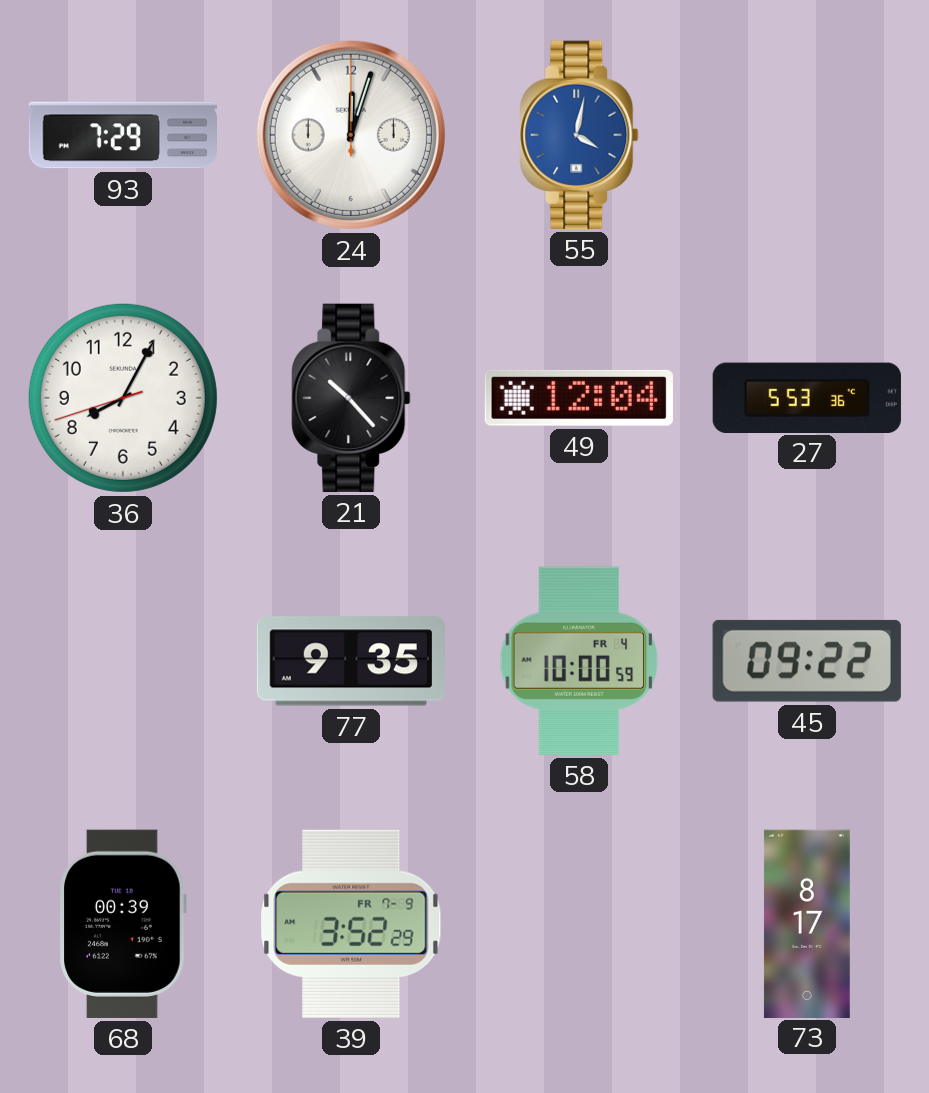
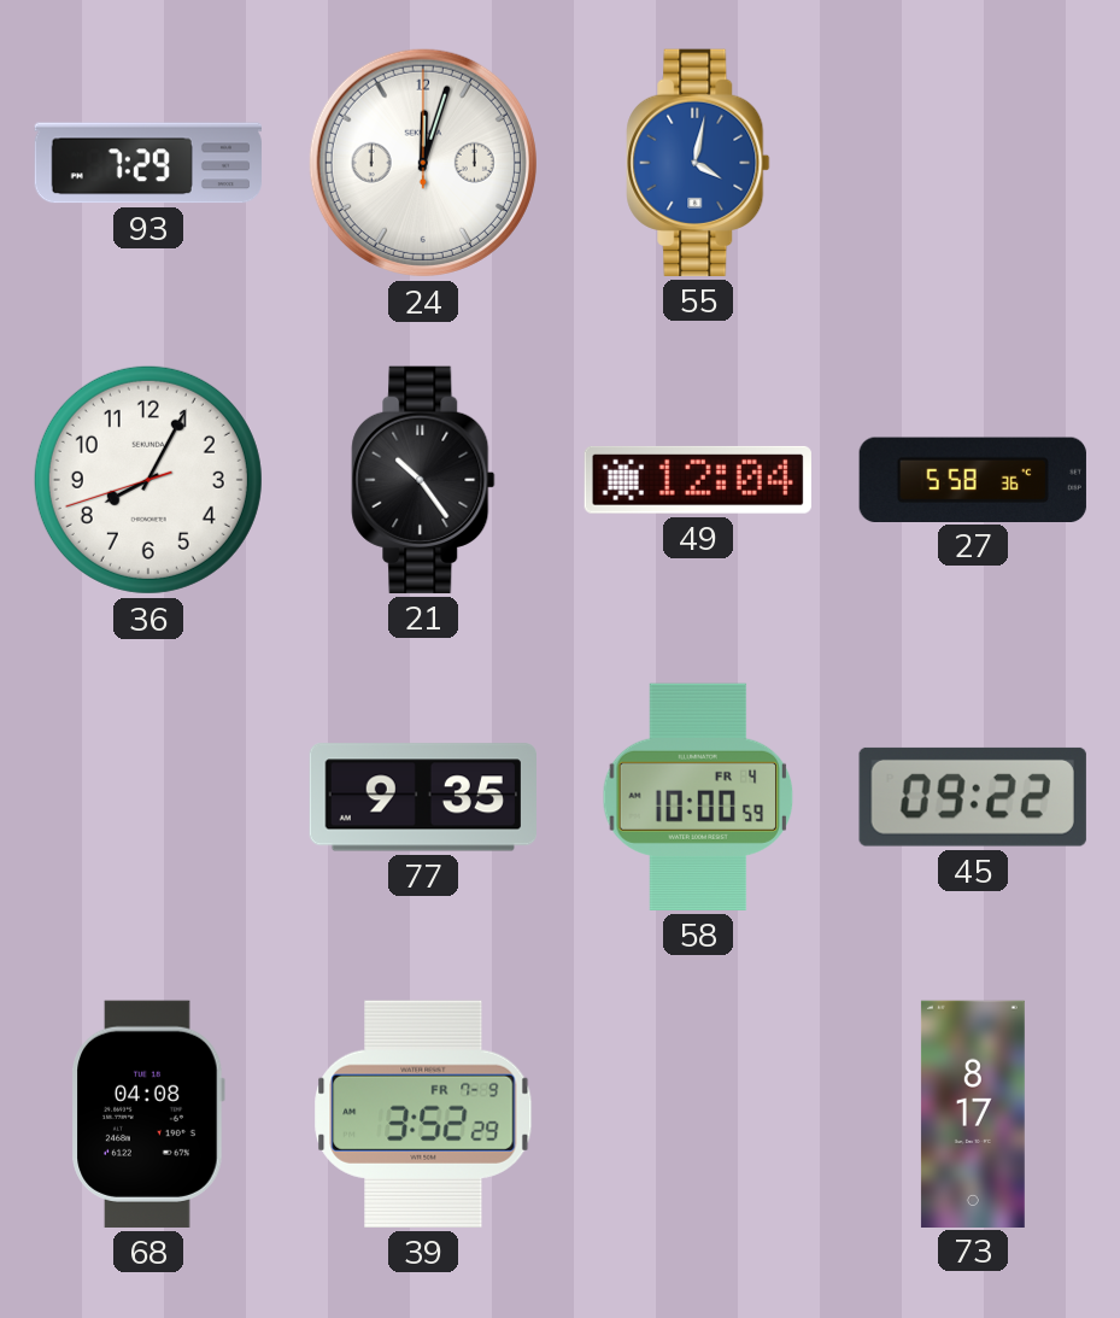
21: 10:23 -> 10:24
27: 5:53 -> 5:58
68: 00:39 -> 04:08
